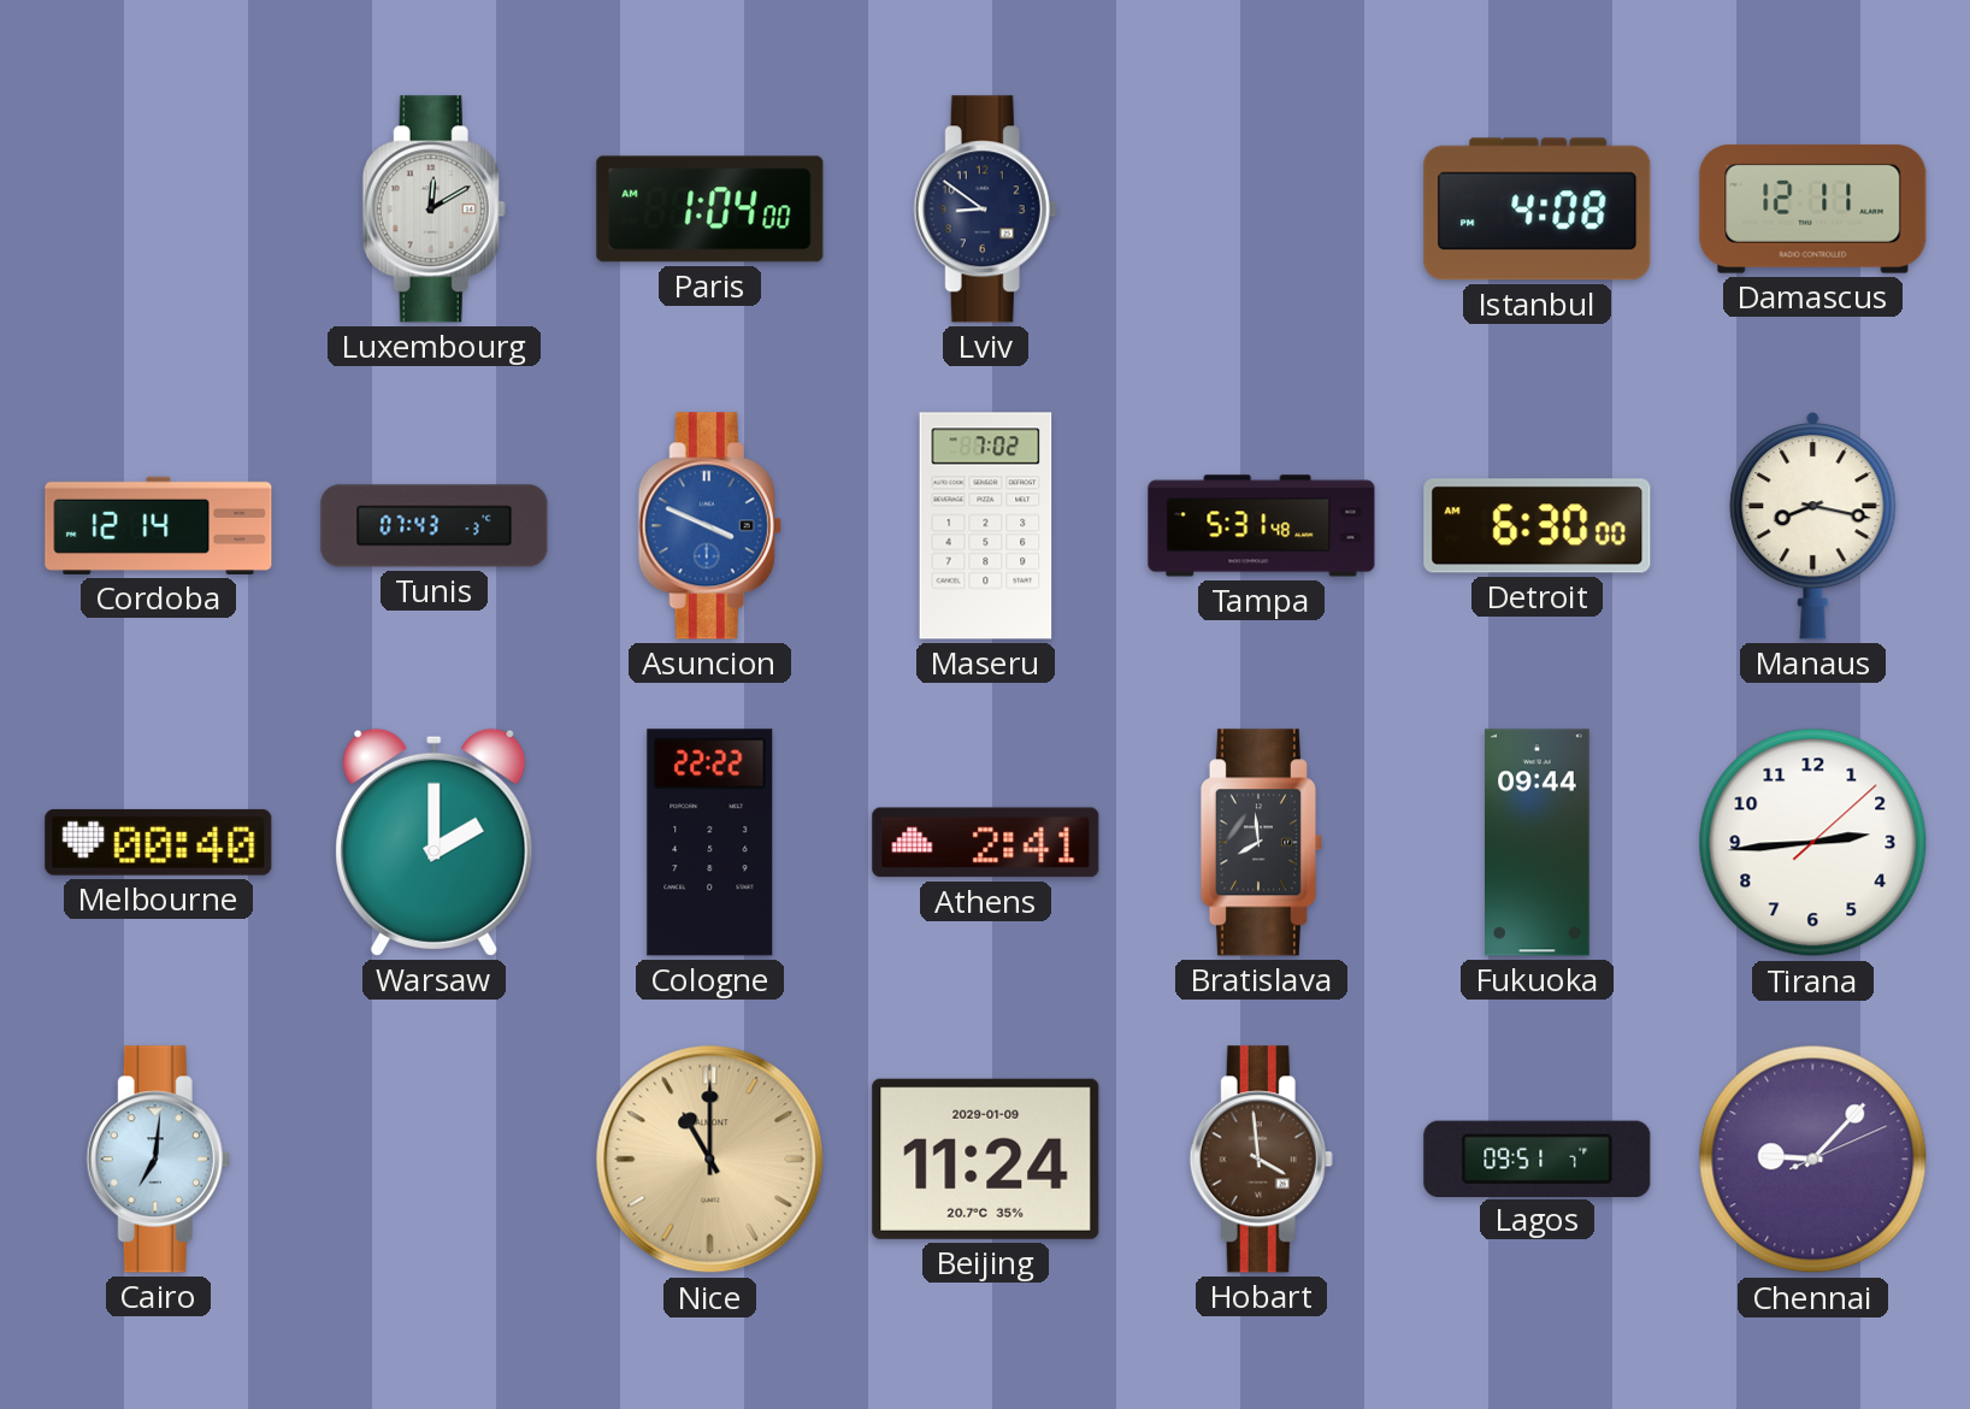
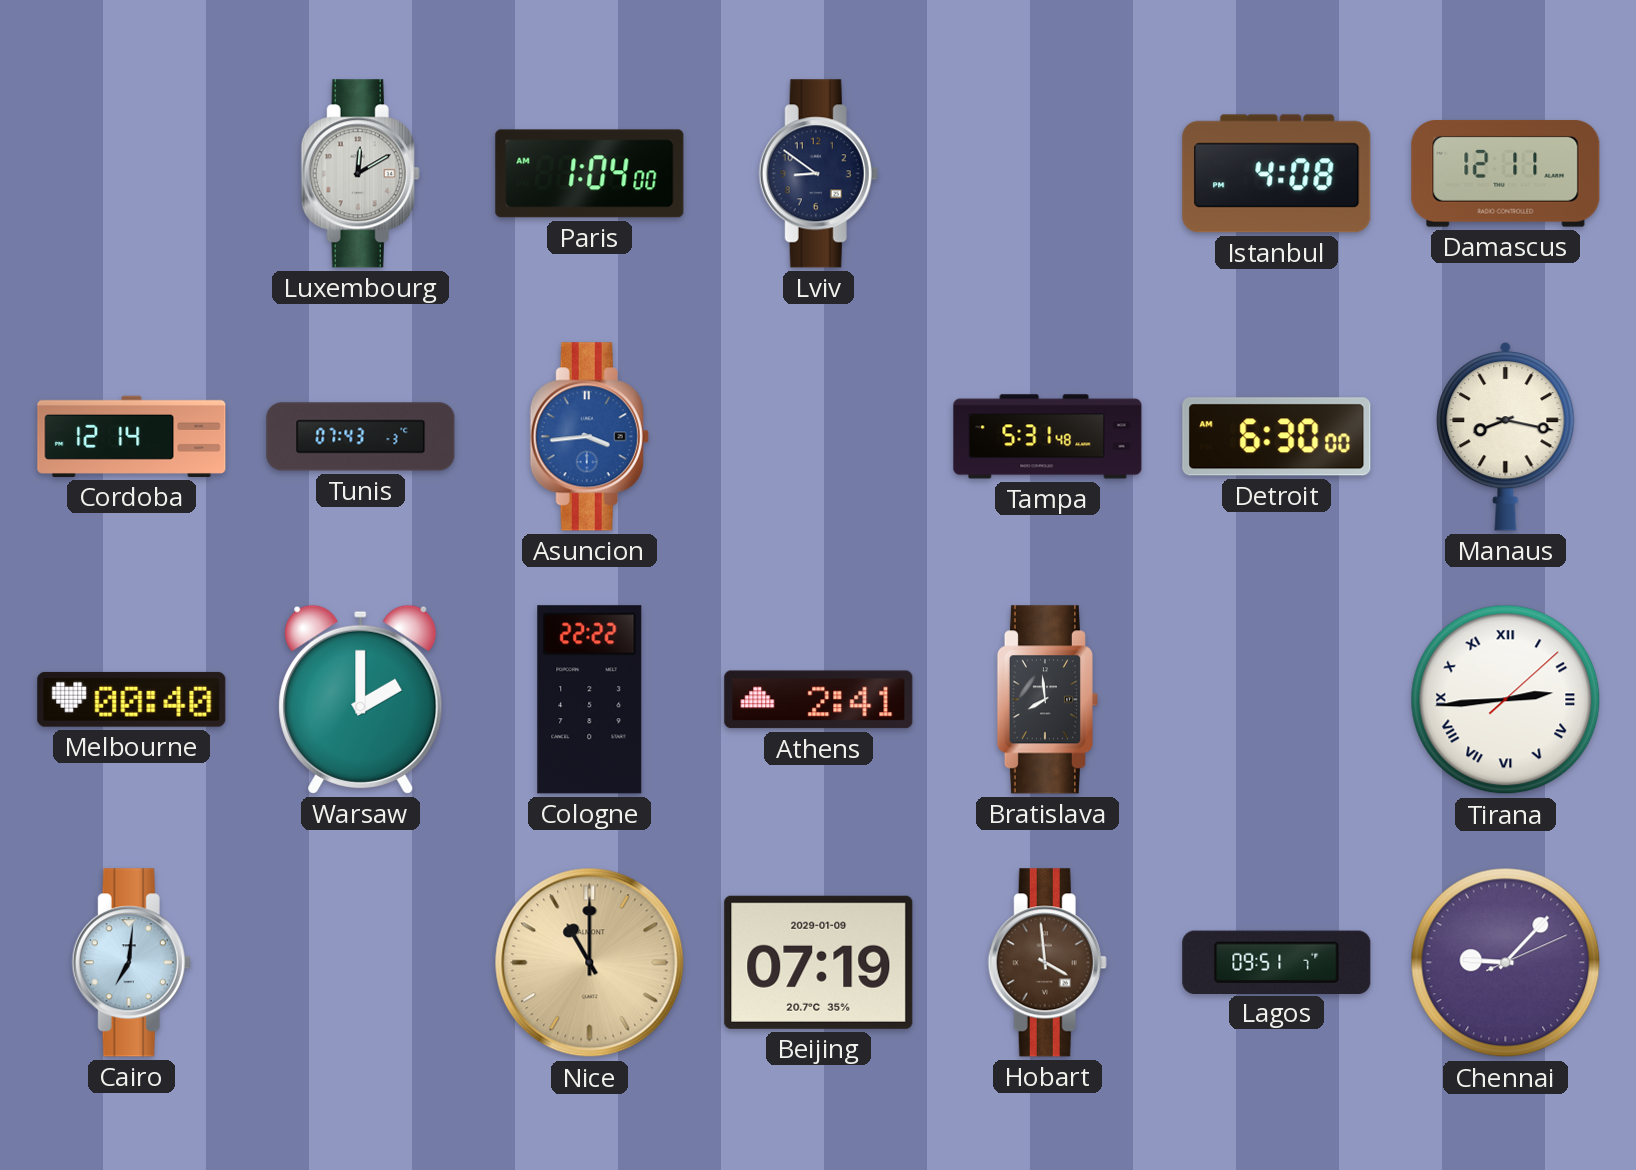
Asuncion: 3:49 -> 3:44
Maseru: 7:02 -> none
Fukuoka: 09:44 -> none
Tirana numerals: Arabic -> Roman
Beijing: 11:24 -> 07:19
